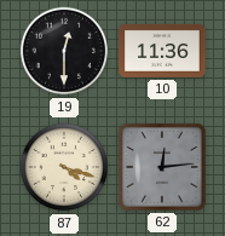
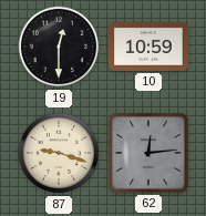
10: 11:36 -> 10:59
87: 4:18 -> 9:18
